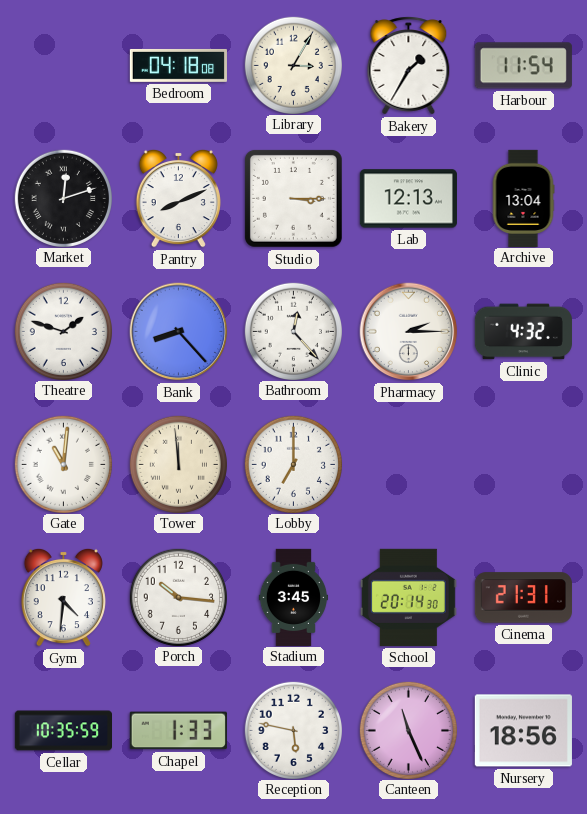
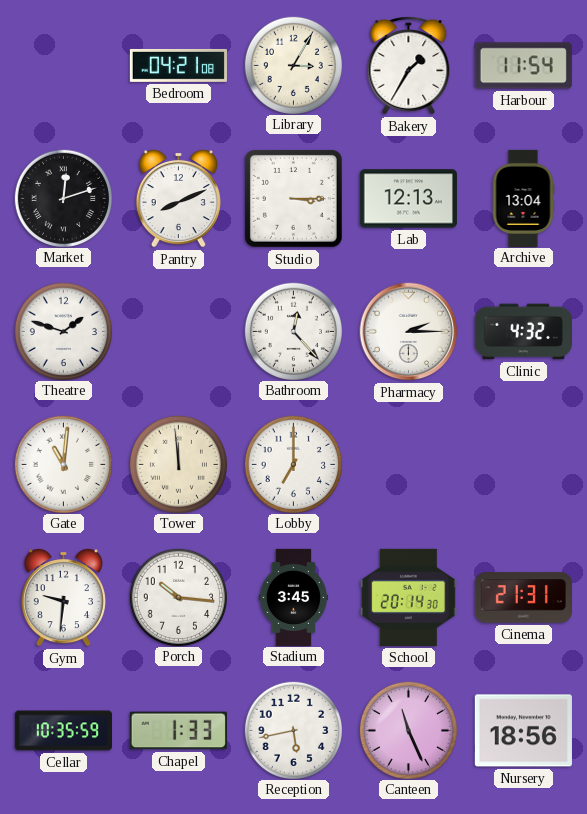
Bedroom: 04:18 -> 04:21
Bank: 8:23 -> none
Gym: 4:31 -> 9:31
Reception: 5:47 -> 5:43
